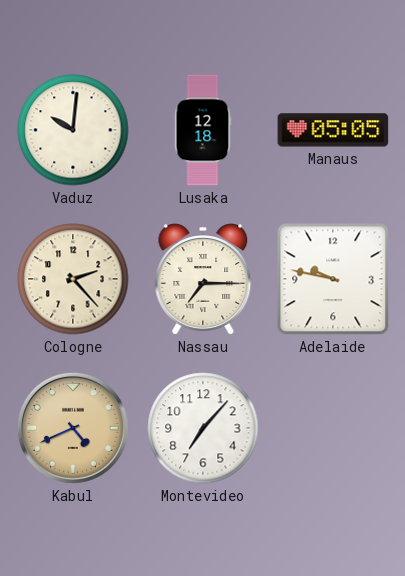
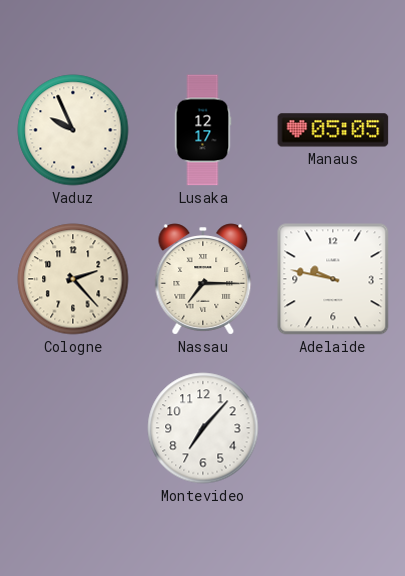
Vaduz: 10:01 -> 9:56
Lusaka: 12:18 -> 12:17
Kabul: 4:41 -> none
